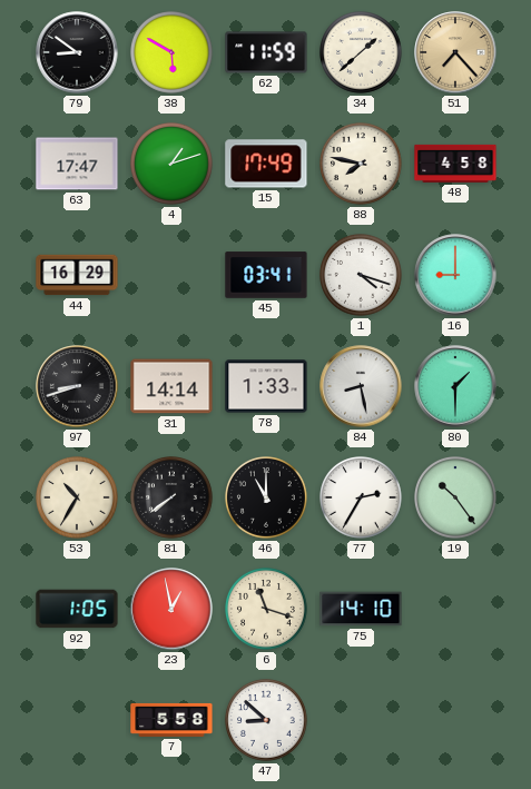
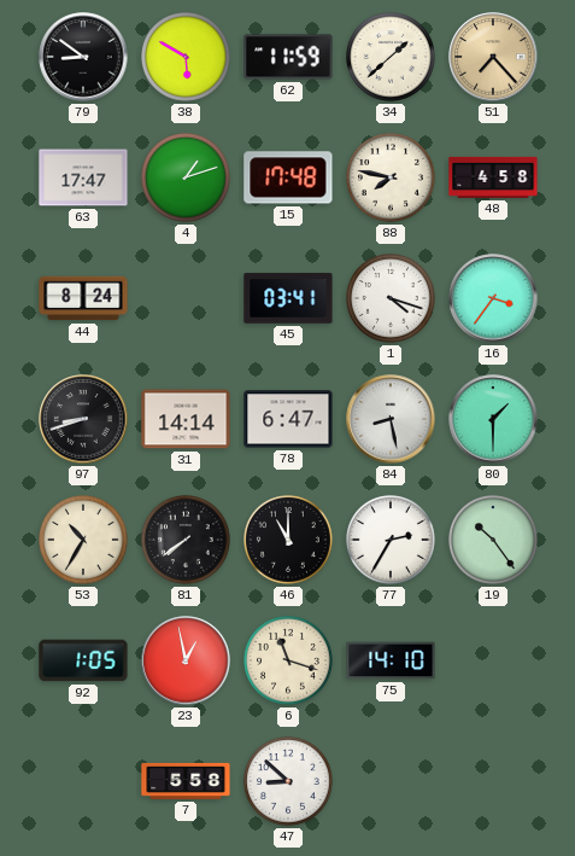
15: 17:49 -> 17:48
44: 16:29 -> 8:24
16: 9:00 -> 3:36
78: 1:33 -> 6:47
